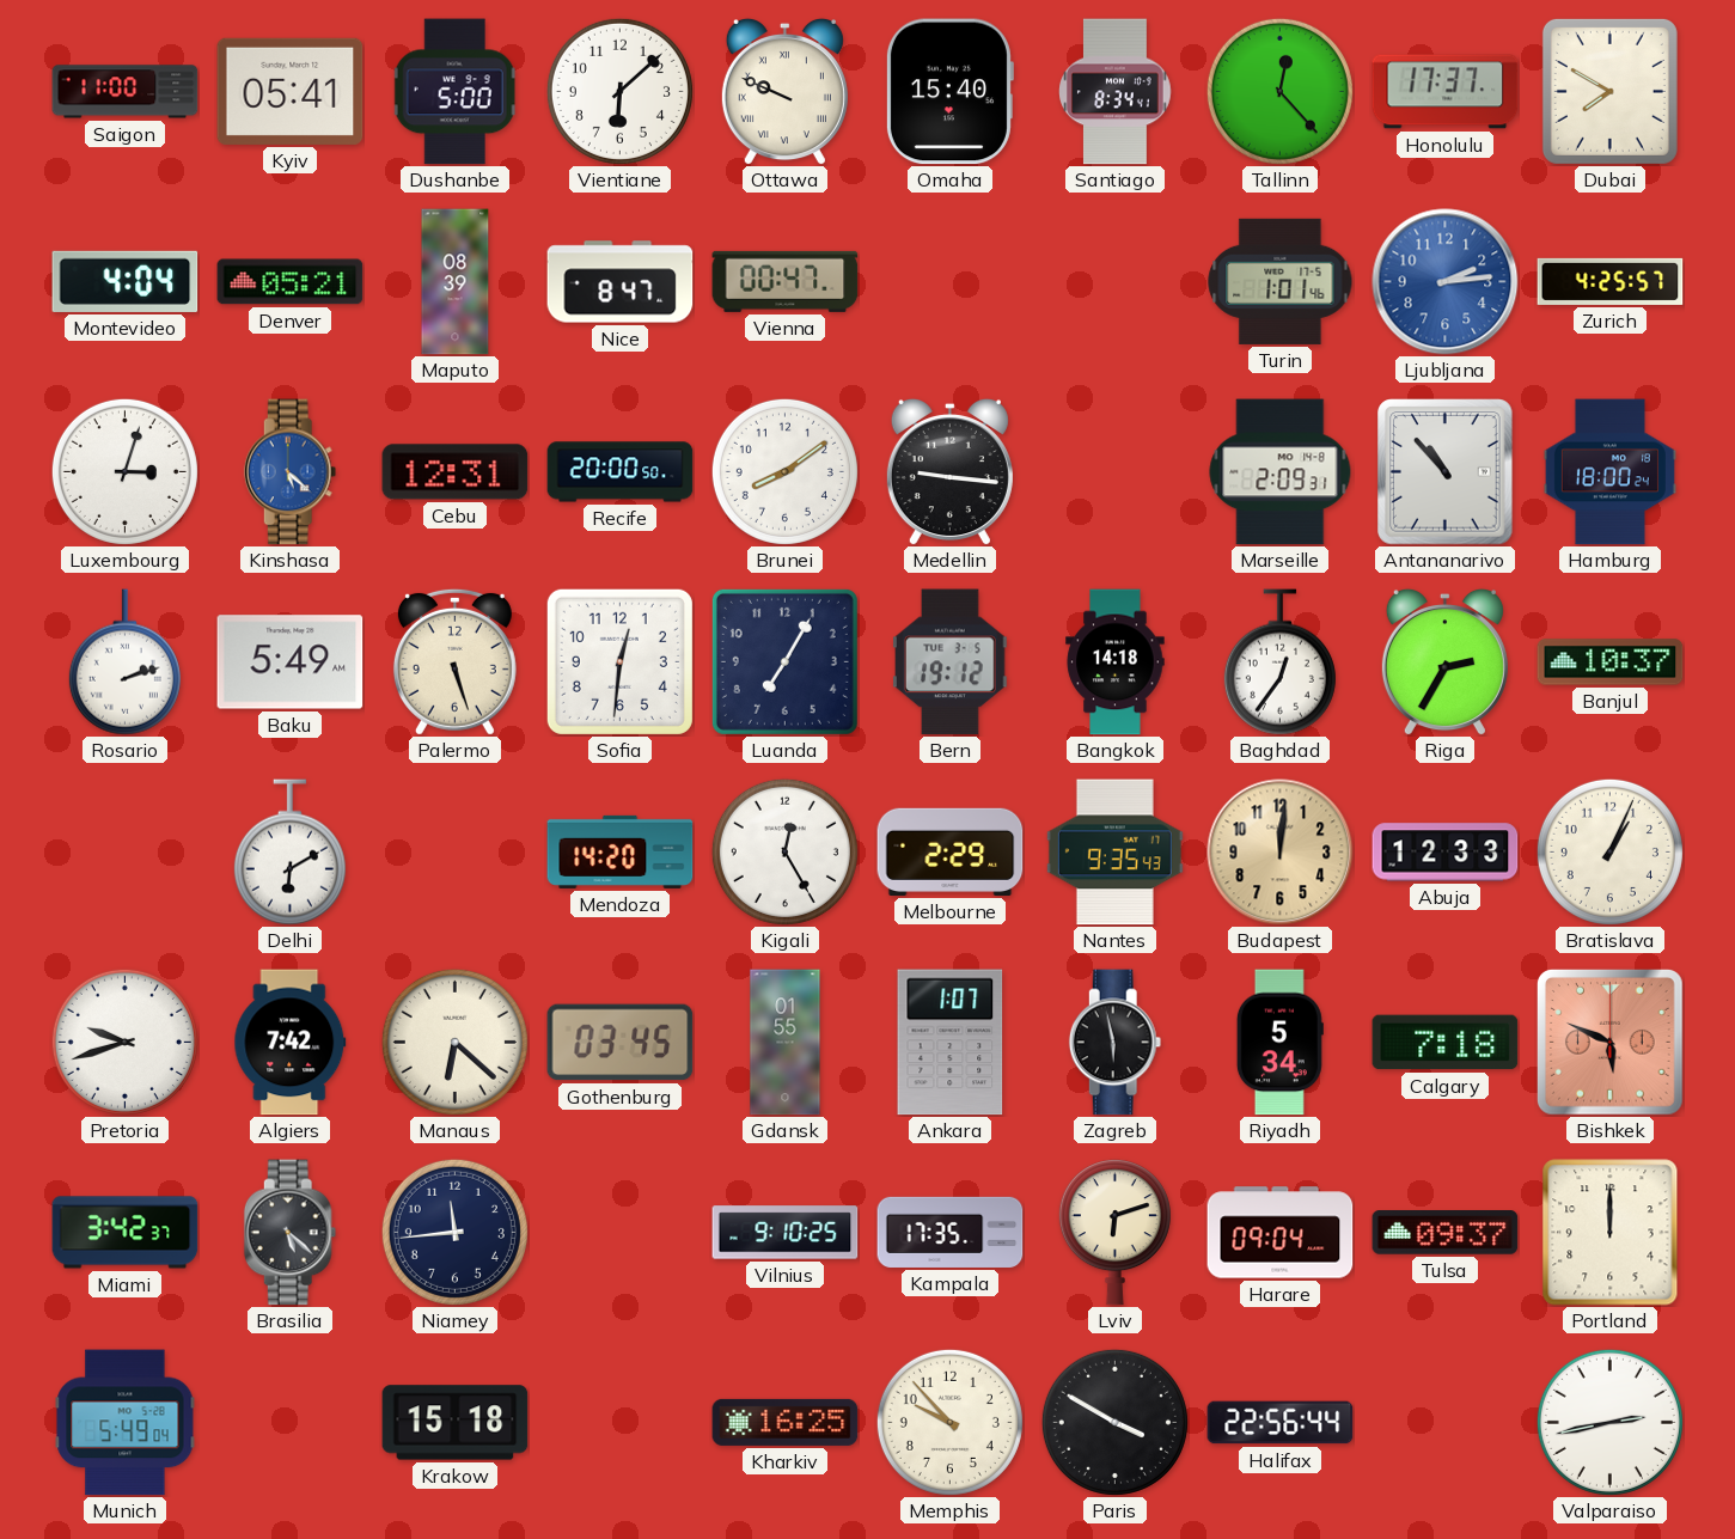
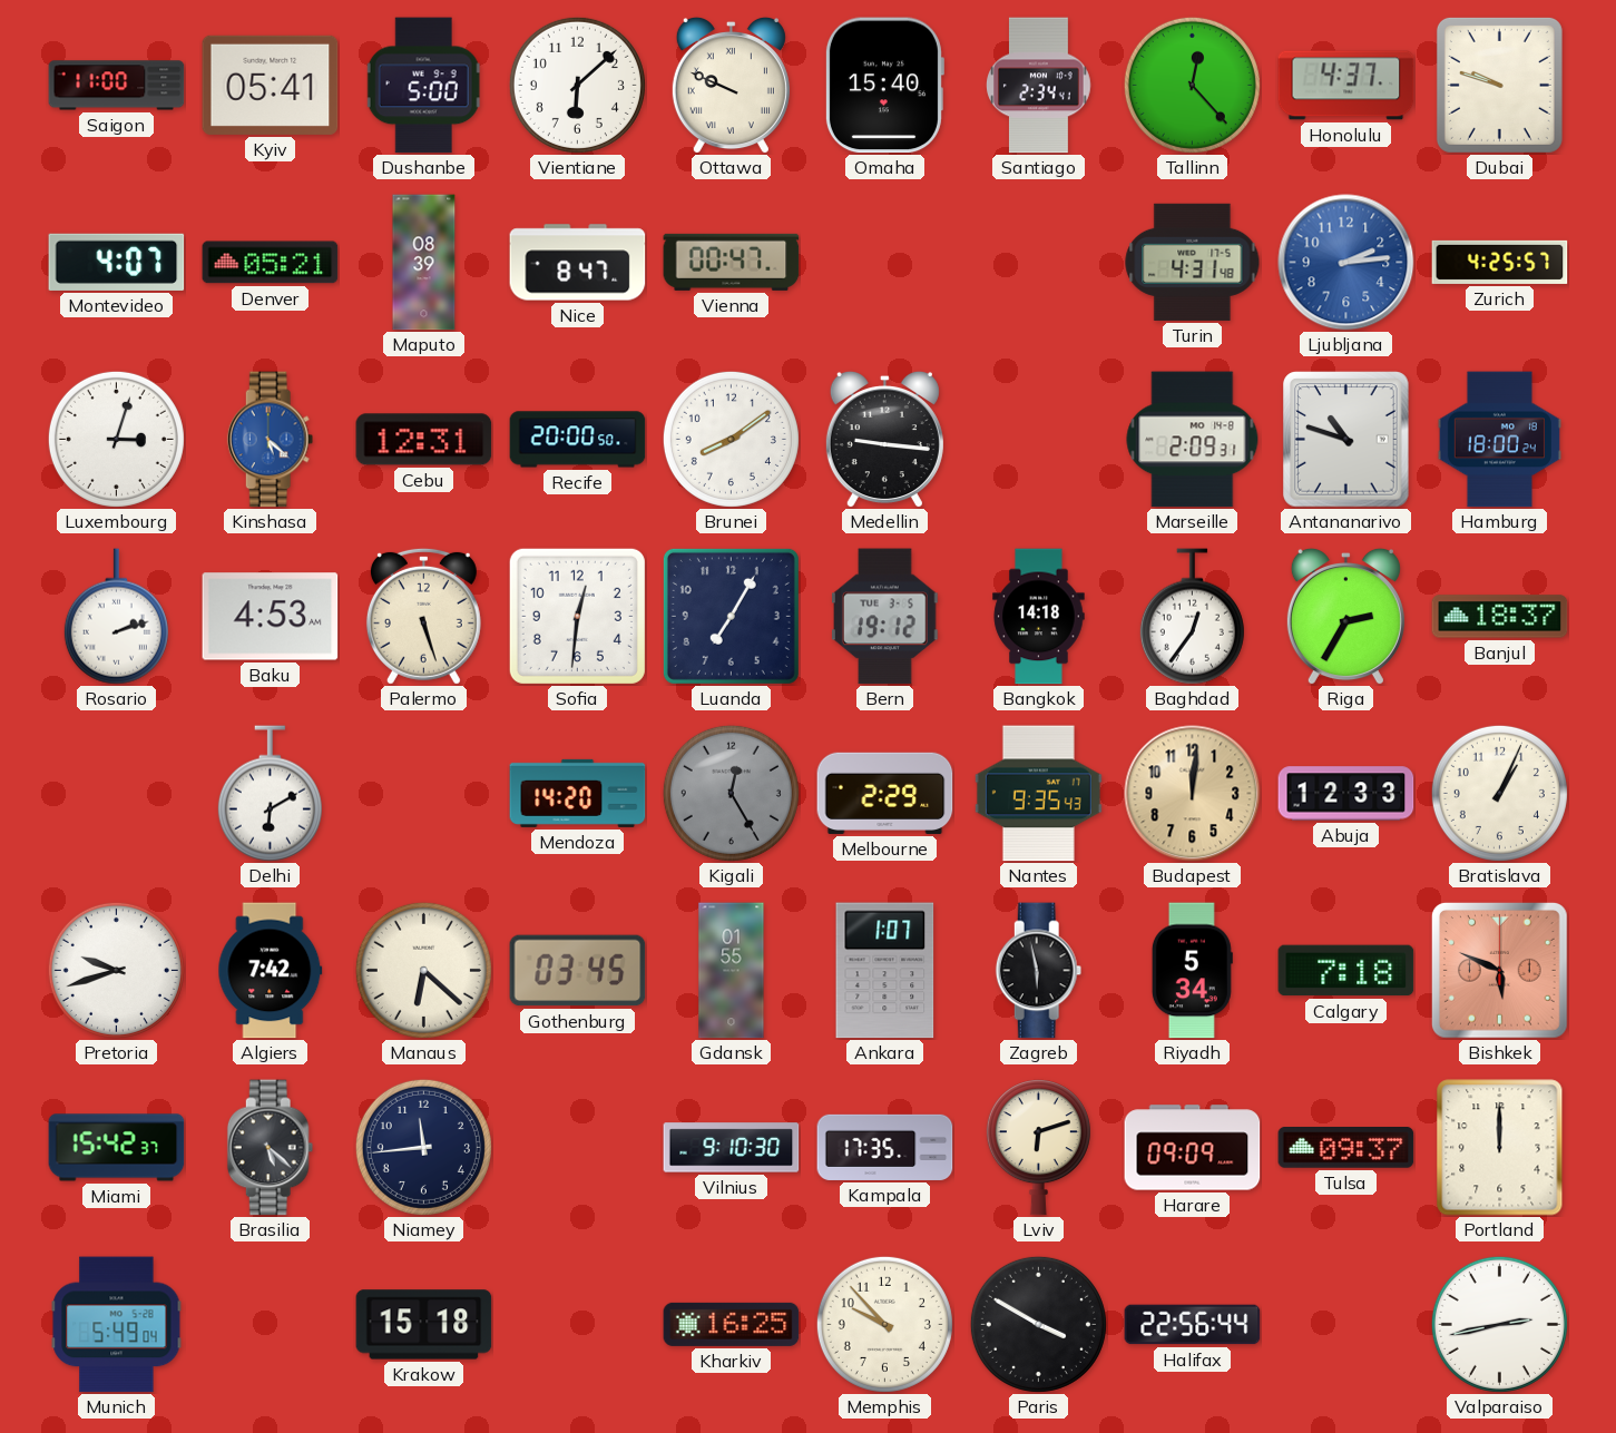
Santiago: 8:34 -> 2:34
Honolulu: 17:37 -> 4:37
Dubai: 7:50 -> 9:48
Montevideo: 4:04 -> 4:07
Turin: 1:01 -> 4:31
Antananarivo: 10:53 -> 10:48
Baku: 5:49 -> 4:53
Banjul: 10:37 -> 18:37
Kigali dial: white -> grey
Miami: 3:42 -> 15:42
Vilnius: 9:10:25 -> 9:10:30
Harare: 09:04 -> 09:09
